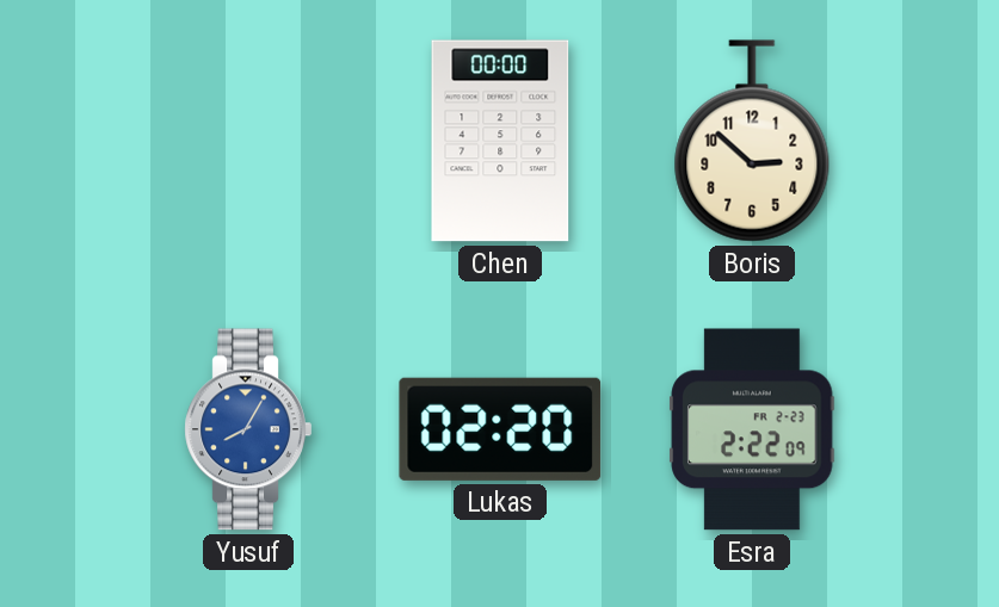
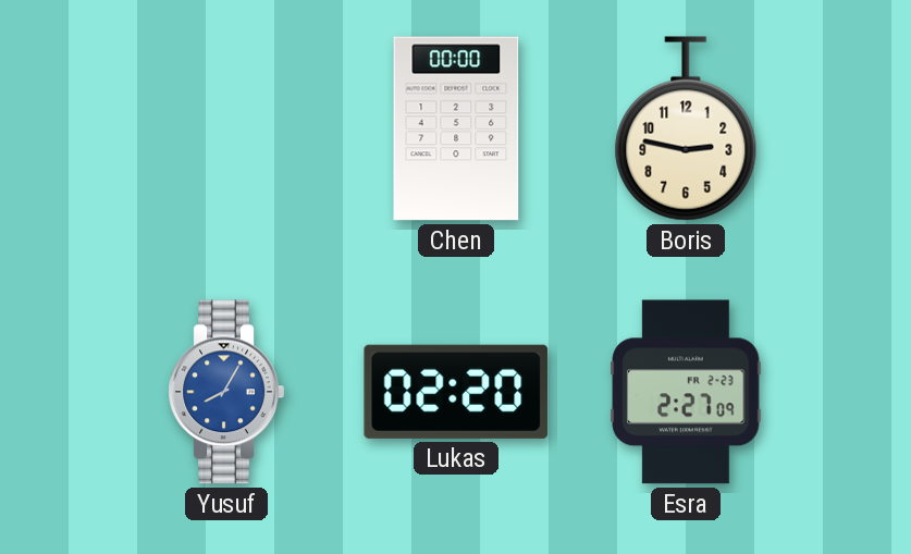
Boris: 2:52 -> 2:47
Esra: 2:22 -> 2:27
